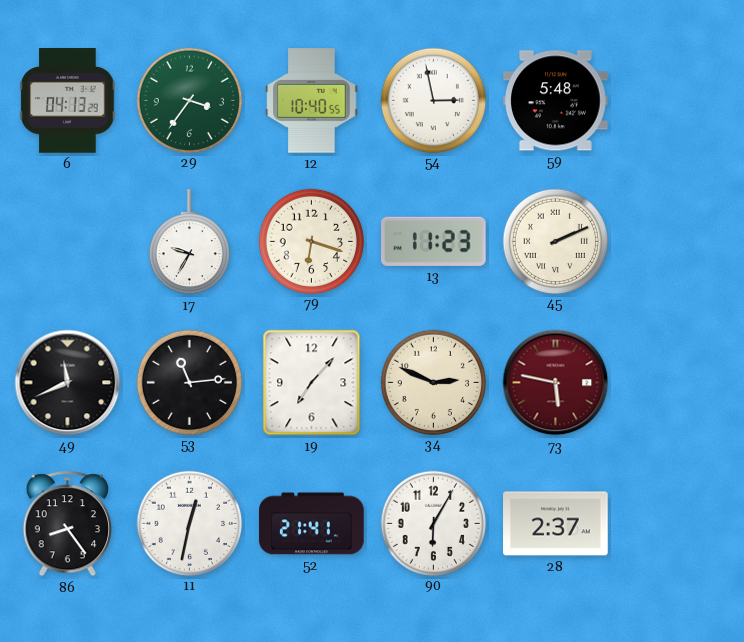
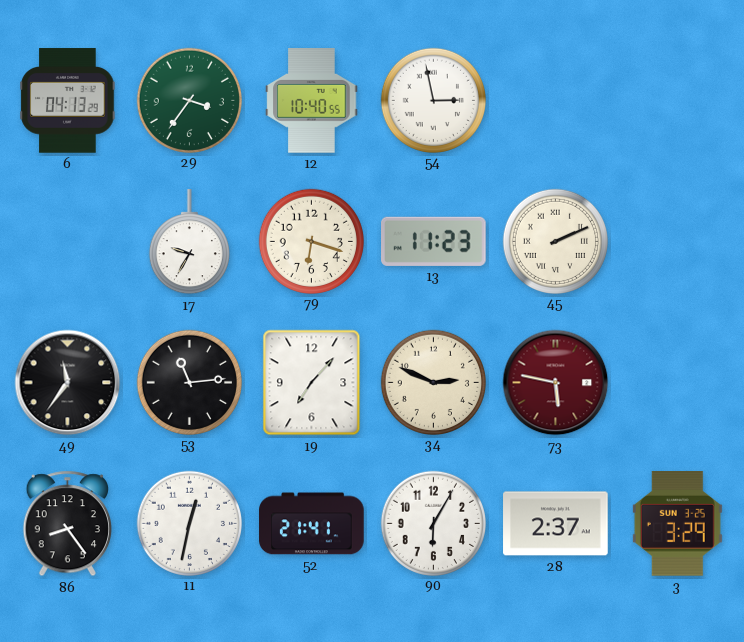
59: 5:48 -> none
49: 11:41 -> 11:36
3: none -> 3:29
